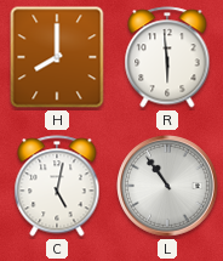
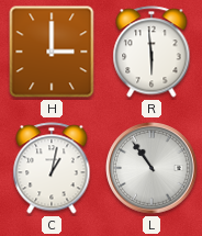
H: 8:00 -> 3:00
C: 5:02 -> 1:02
